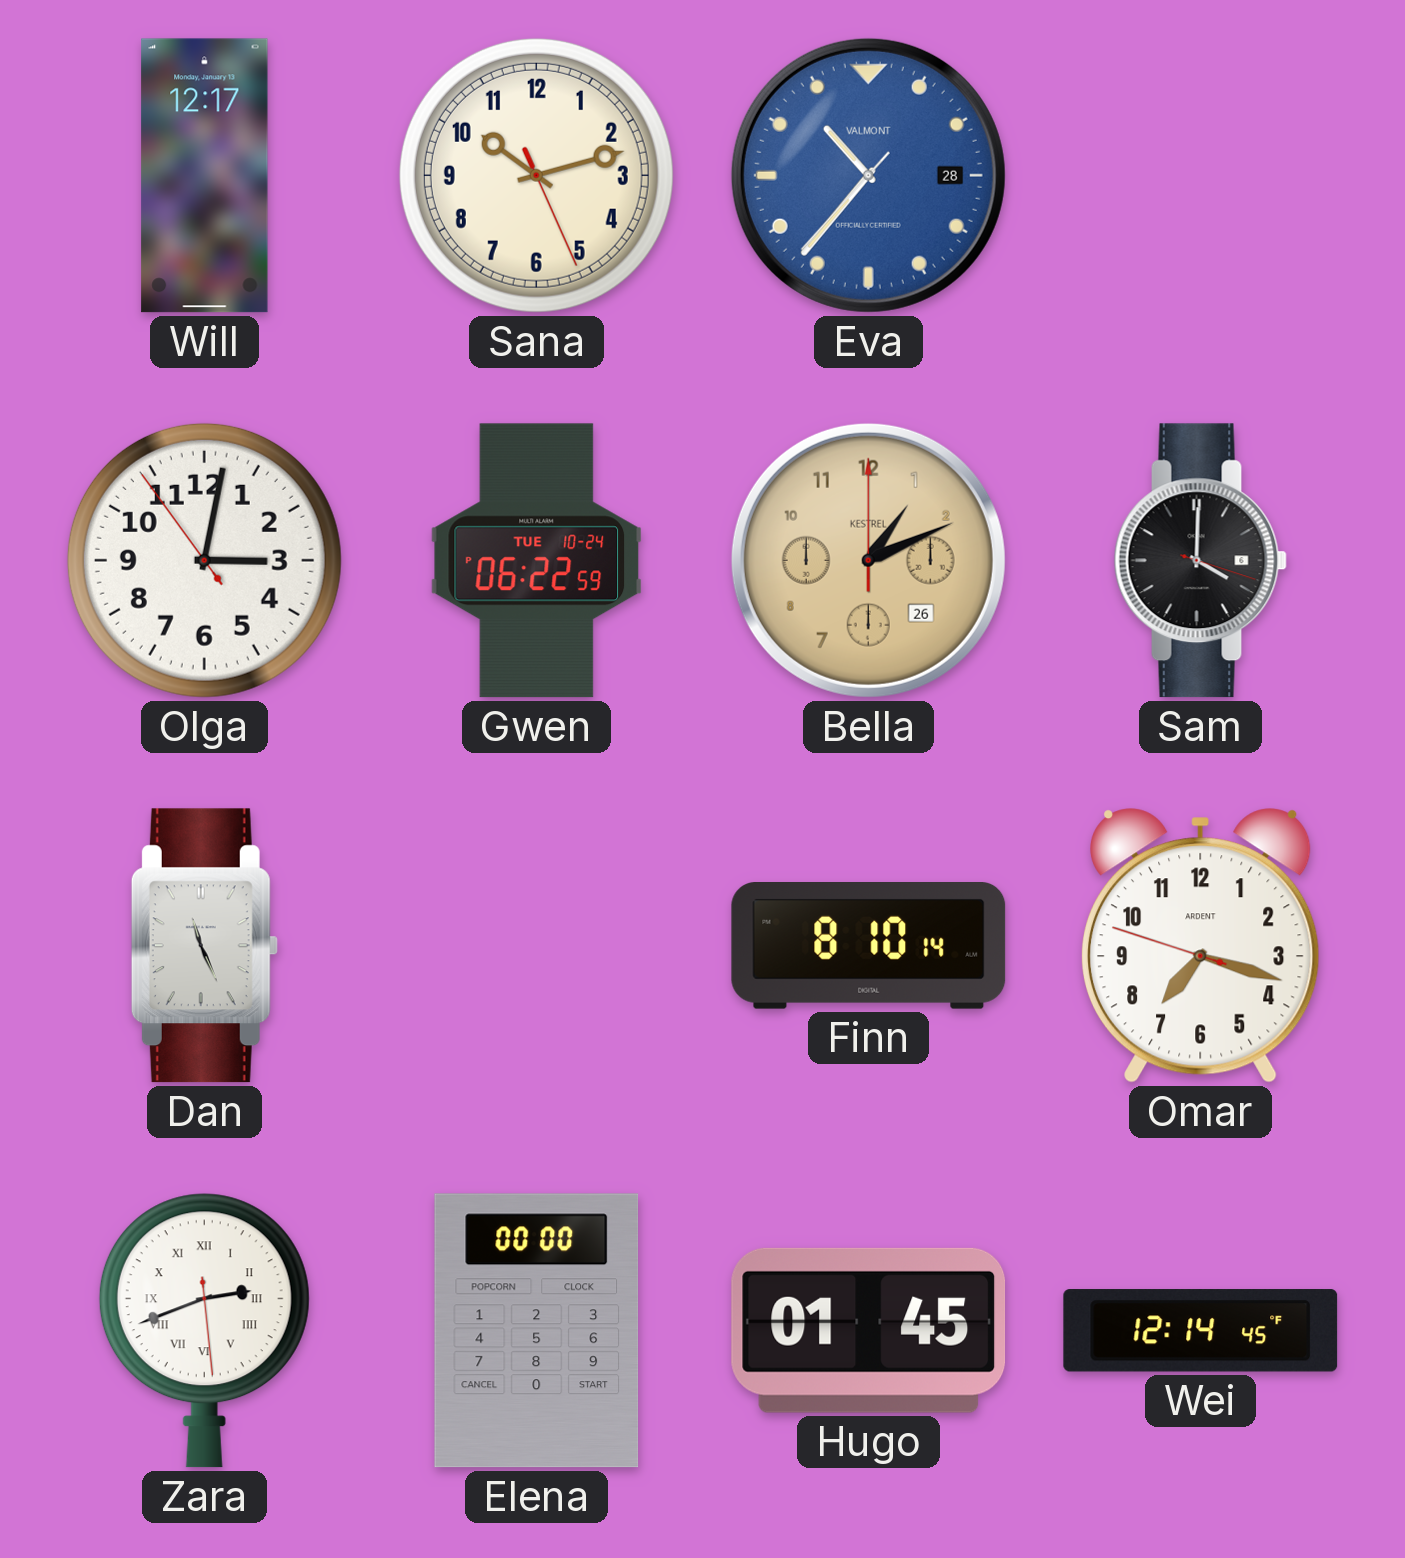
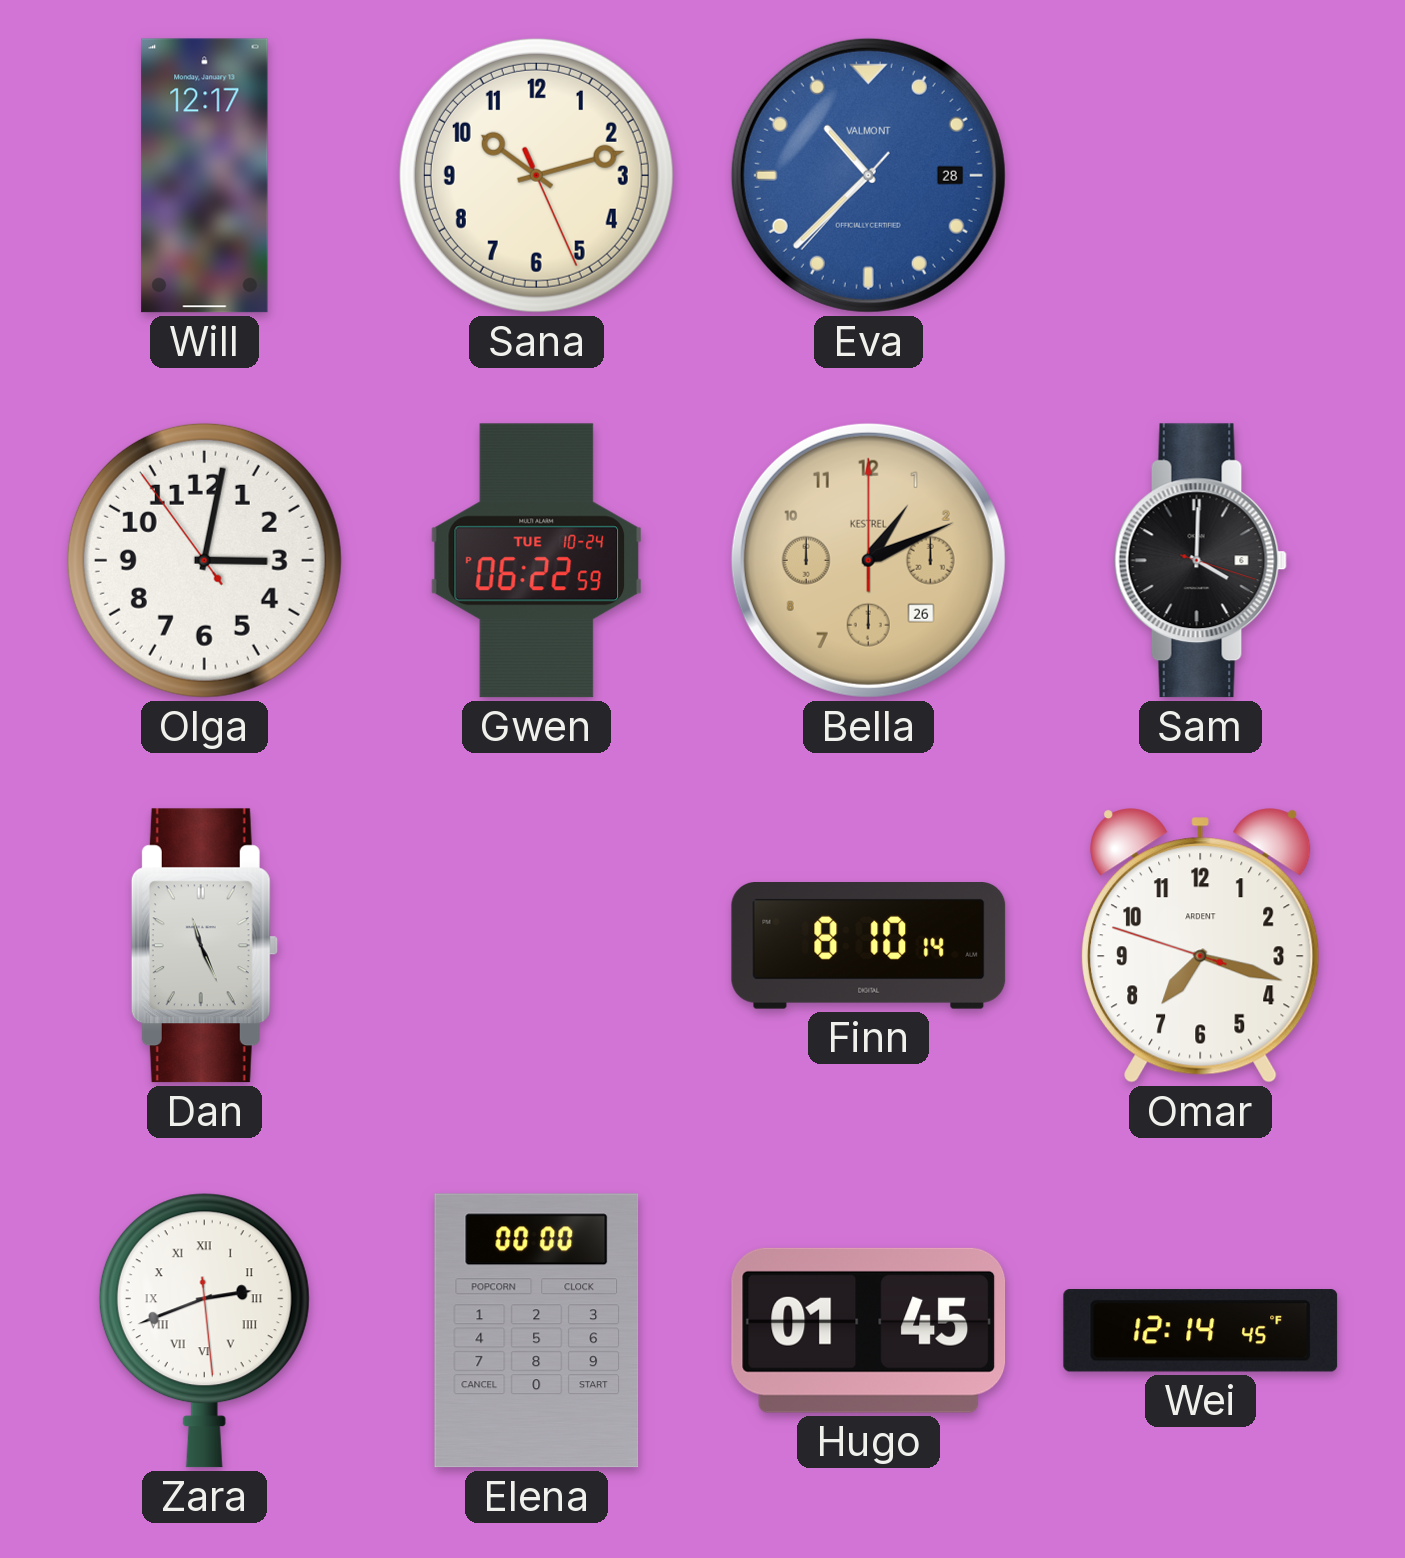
Eva: 10:36 -> 10:37
